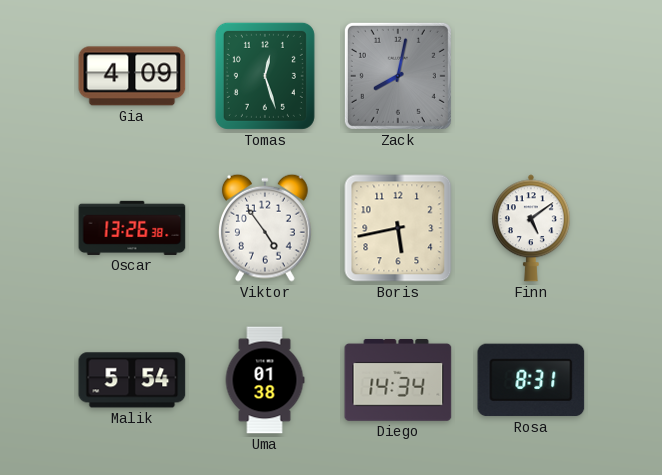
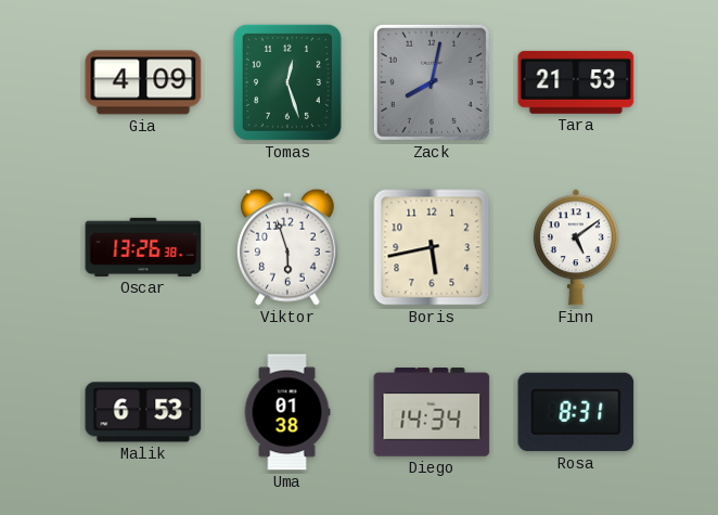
Tara: none -> 21:53
Viktor: 4:54 -> 5:57
Malik: 5:54 -> 6:53
